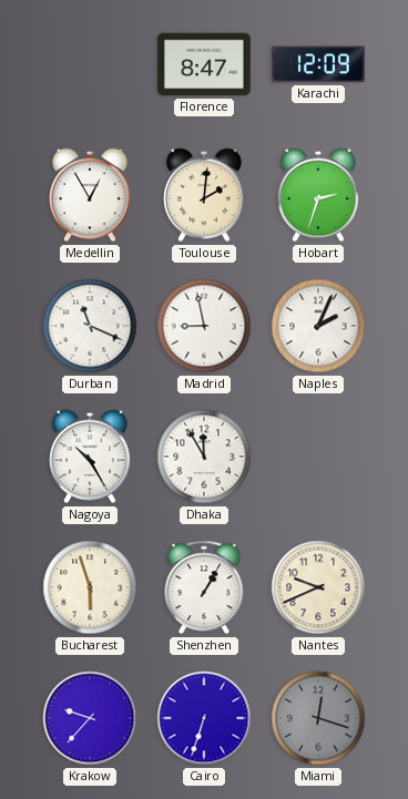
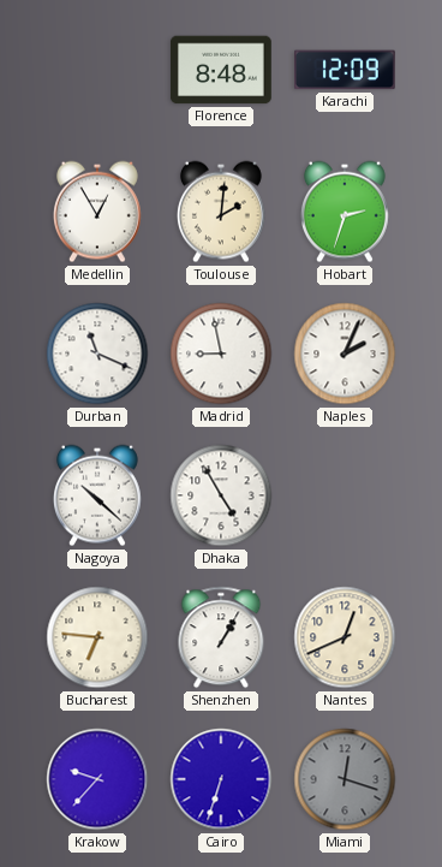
Florence: 8:47 -> 8:48
Nagoya: 10:25 -> 10:22
Dhaka: 11:55 -> 4:55
Bucharest: 5:57 -> 6:46
Nantes: 9:41 -> 12:41
